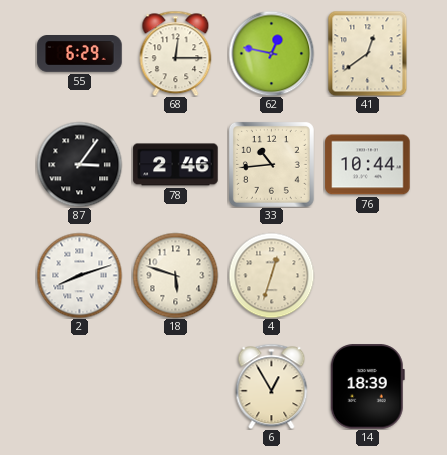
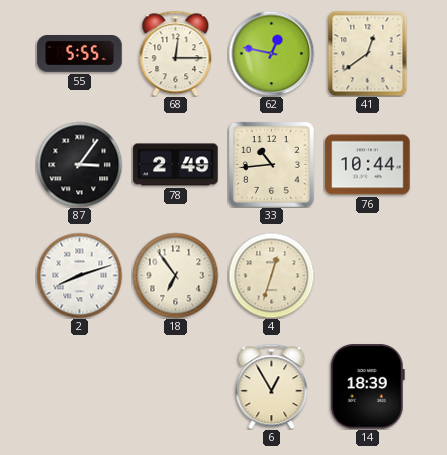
55: 6:29 -> 5:55
78: 2:46 -> 2:49
18: 5:48 -> 6:54
